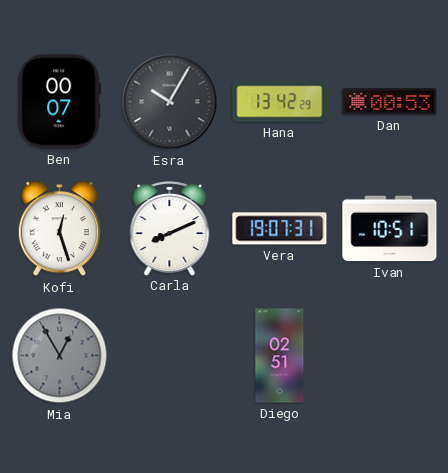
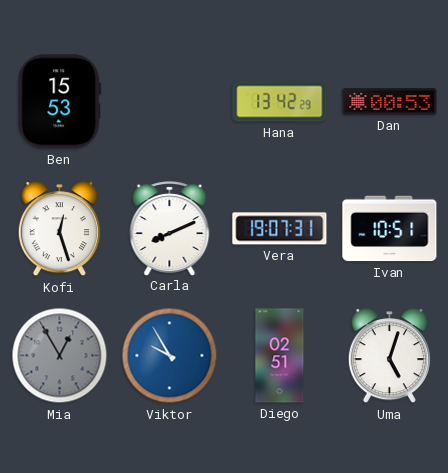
Ben: 00:07 -> 15:53
Esra: 10:05 -> none
Viktor: none -> 9:55
Uma: none -> 5:03
